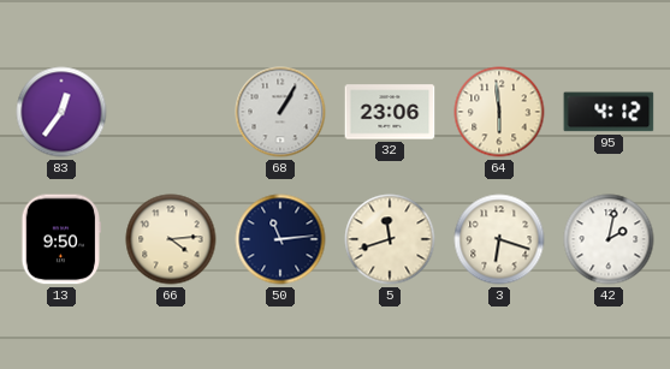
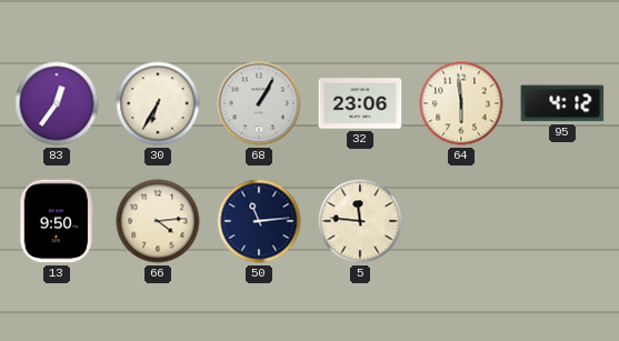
30: none -> 6:35
5: 11:42 -> 11:46
3: 6:18 -> none
42: 2:02 -> none
